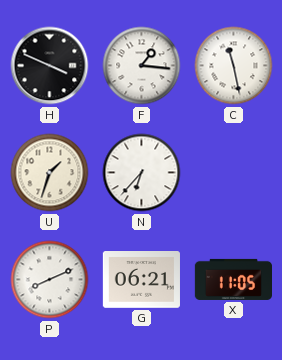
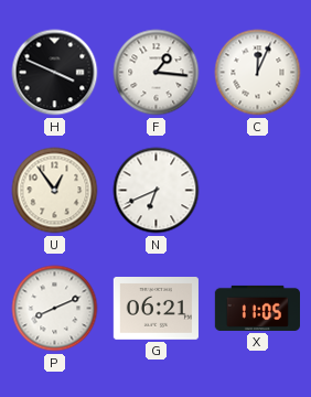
C: 11:28 -> 12:04
U: 1:33 -> 12:54
N: 6:37 -> 6:41
